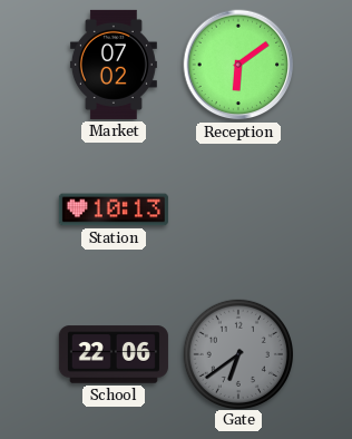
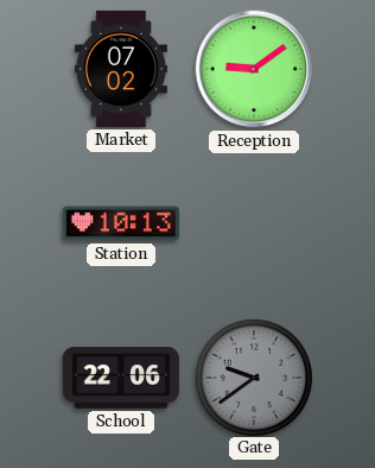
Reception: 6:09 -> 9:09
Gate: 6:39 -> 9:39
